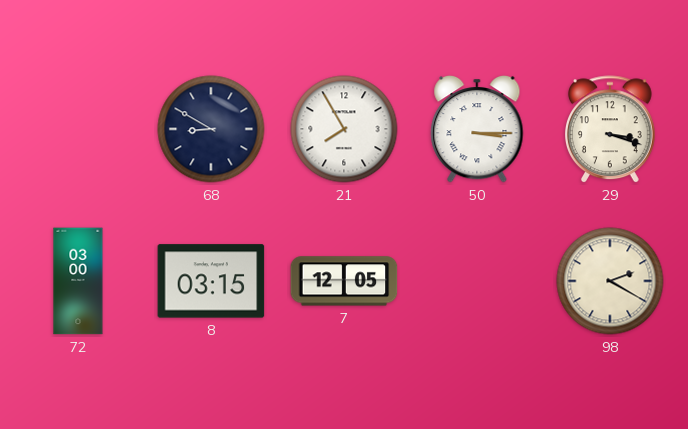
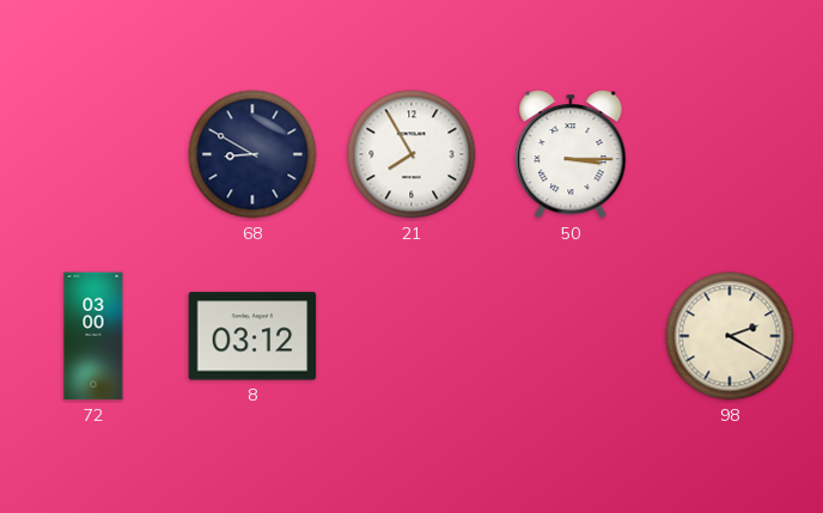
29: 3:18 -> none
8: 03:15 -> 03:12
7: 12:05 -> none
